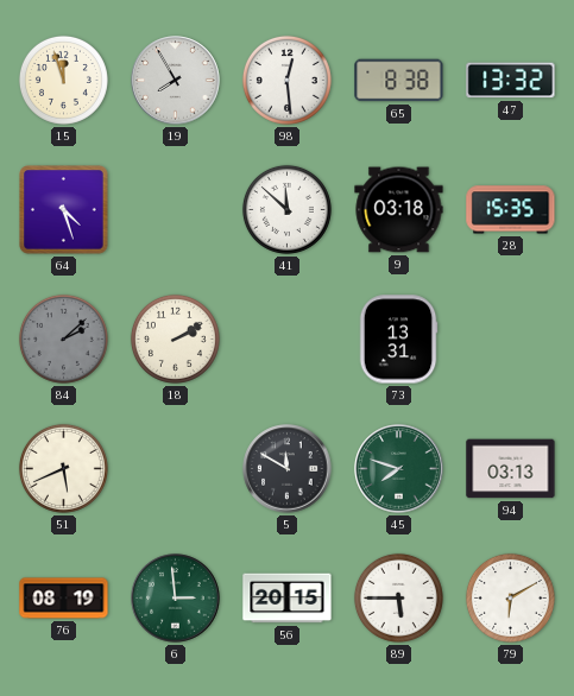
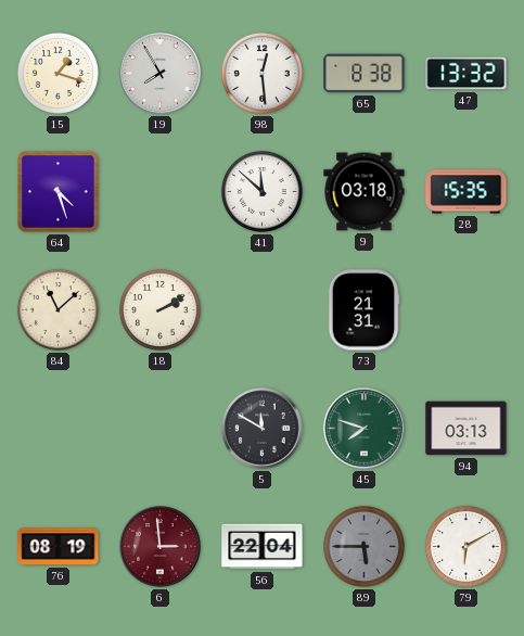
15: 11:57 -> 1:18
84: 2:08 -> 11:08
84 dial: grey -> cream
73: 13:31 -> 21:31
51: 5:41 -> none
6 dial: green -> burgundy
56: 20:15 -> 22:04
89 dial: white -> grey
